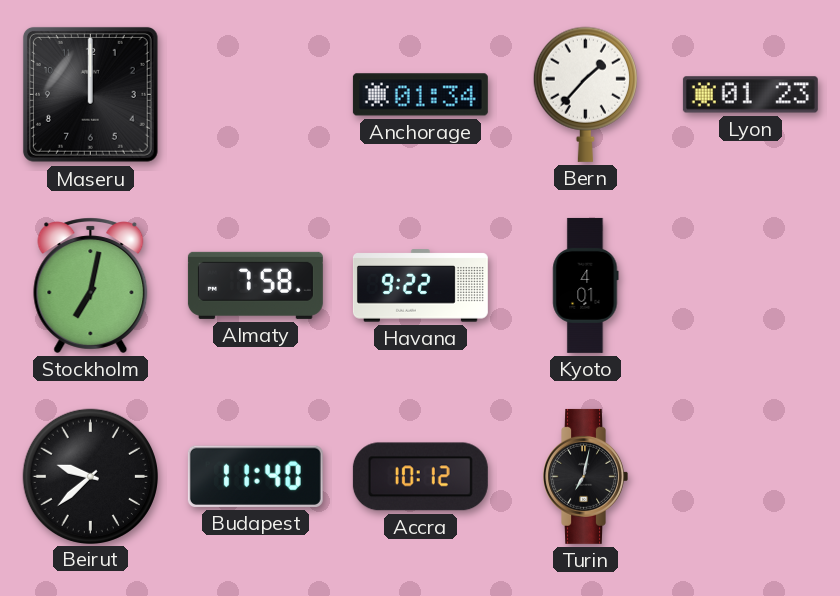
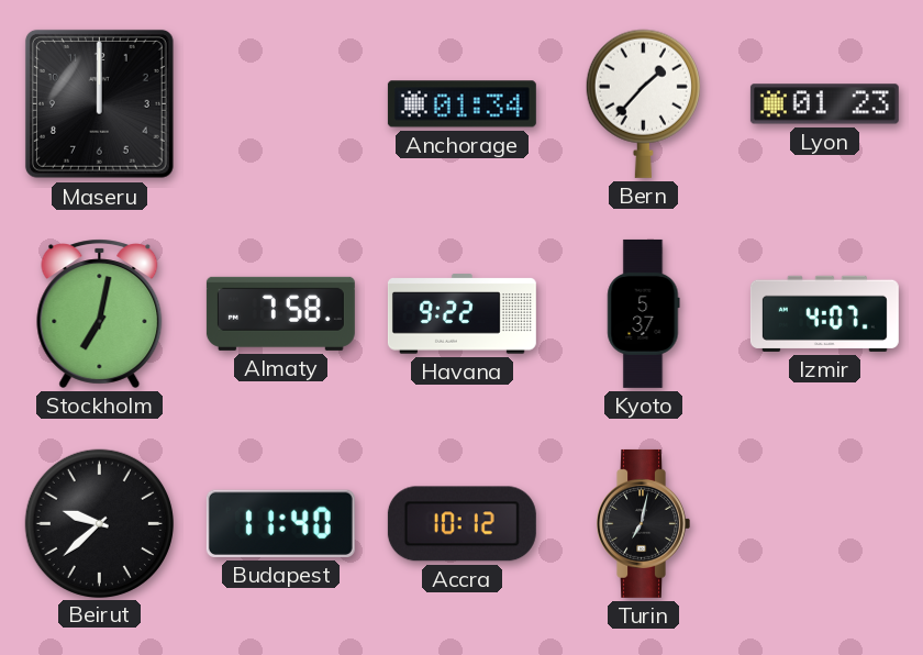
Kyoto: 4:01 -> 5:37
Izmir: none -> 4:07
